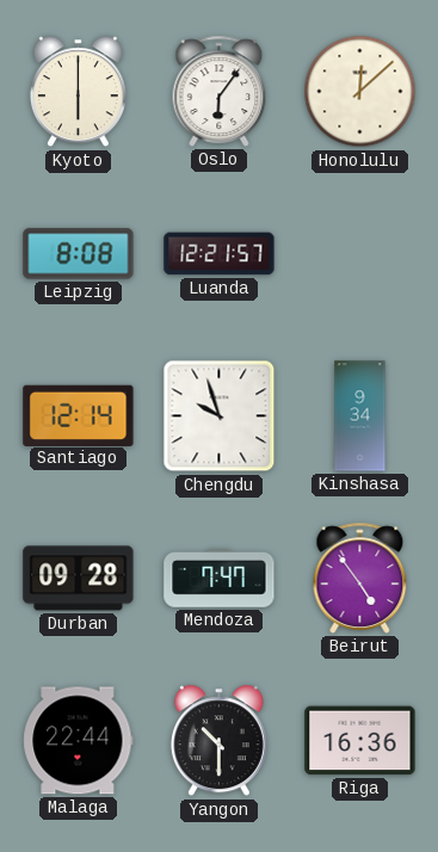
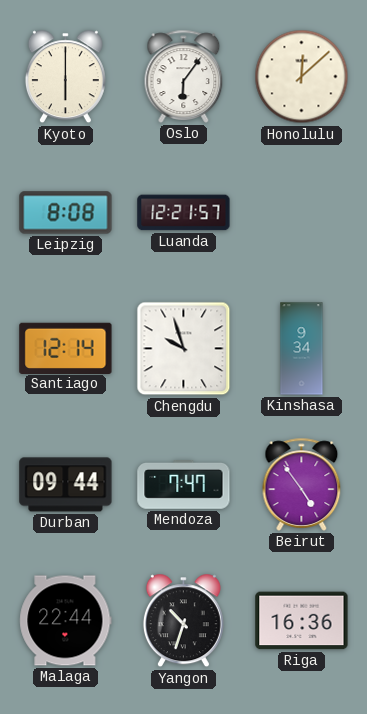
Durban: 09:28 -> 09:44
Yangon: 10:30 -> 10:33
